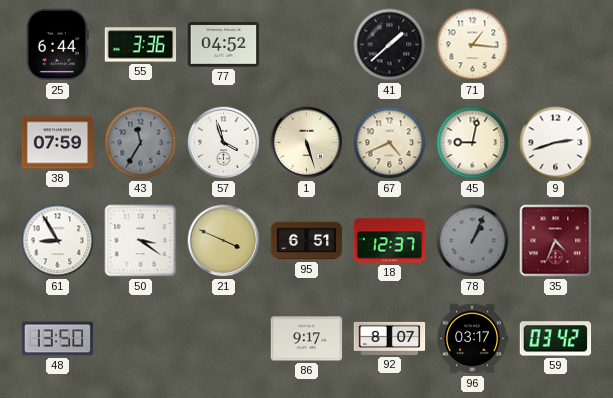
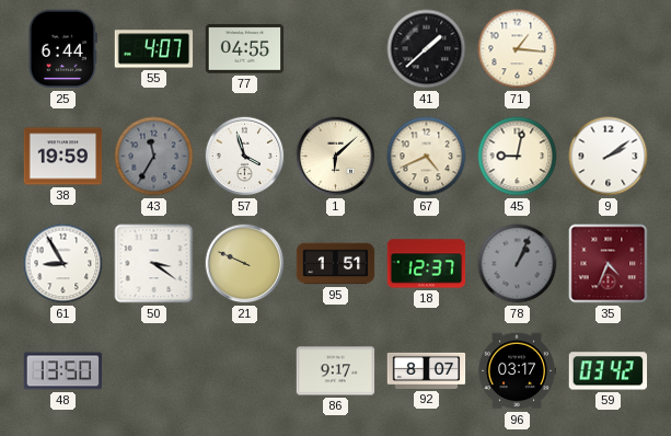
55: 3:36 -> 4:07
77: 04:52 -> 04:55
38: 07:59 -> 19:59
1: 5:27 -> 6:08
9: 2:42 -> 2:09
21: 3:49 -> 9:49
95: 6:51 -> 1:51
